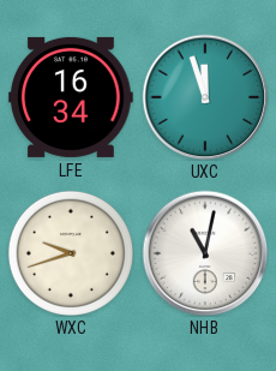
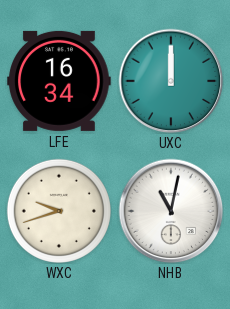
UXC: 11:57 -> 12:00
